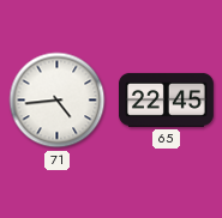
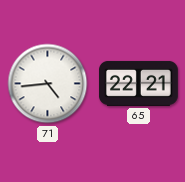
65: 22:45 -> 22:21
